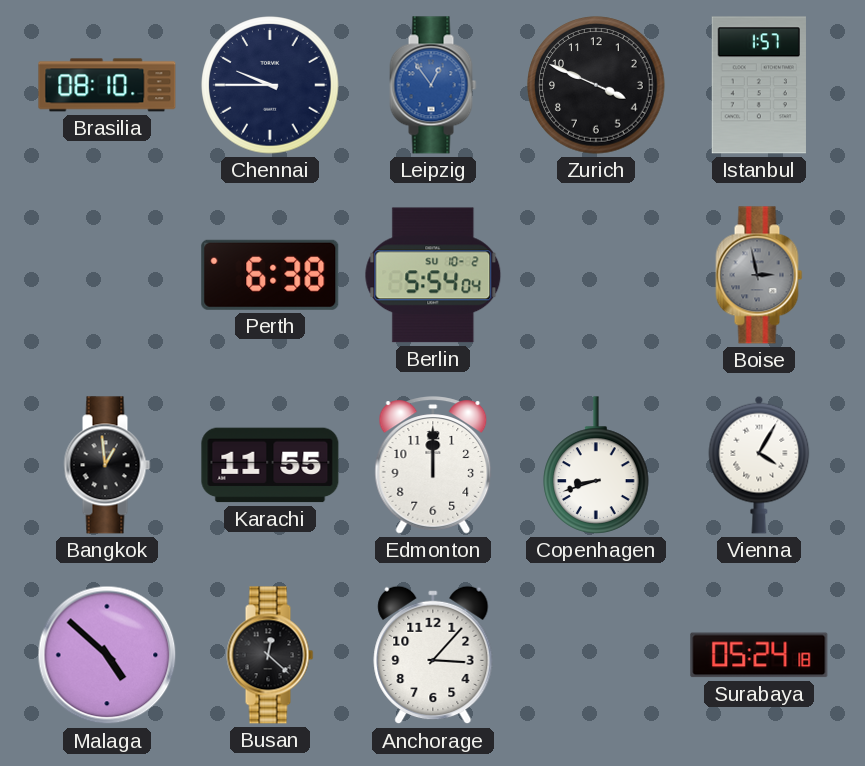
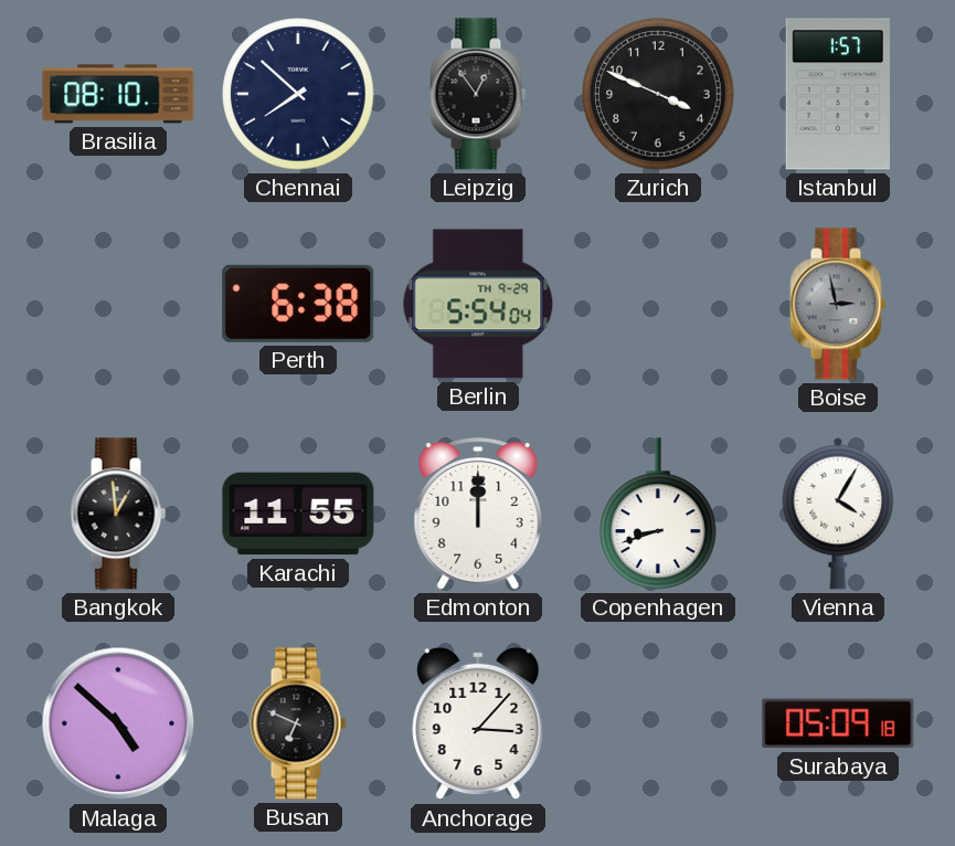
Chennai: 9:45 -> 7:52
Leipzig dial: blue -> black
Berlin date: SU 10-2 -> TH 9-29
Busan: 12:22 -> 6:49
Surabaya: 05:24 -> 05:09
